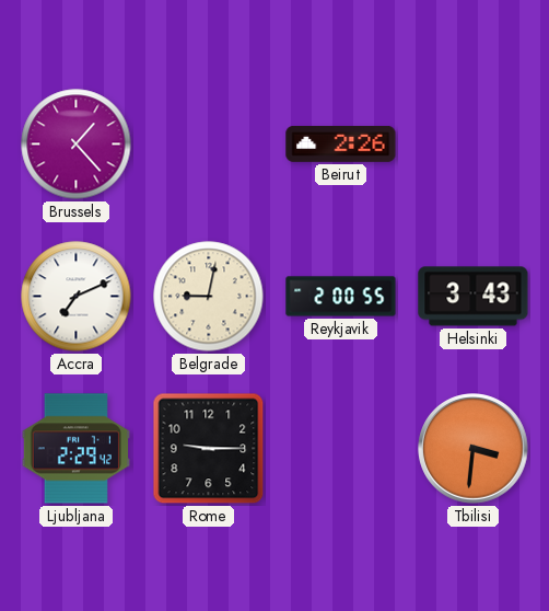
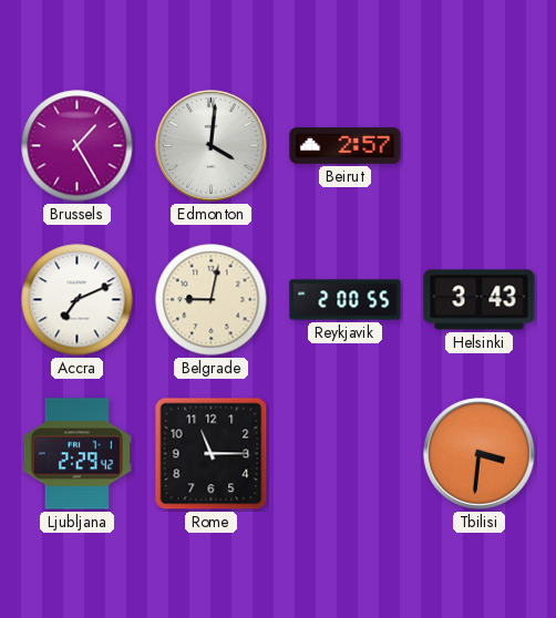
Brussels: 1:23 -> 1:25
Edmonton: none -> 4:01
Beirut: 2:26 -> 2:57
Rome: 9:15 -> 11:15
